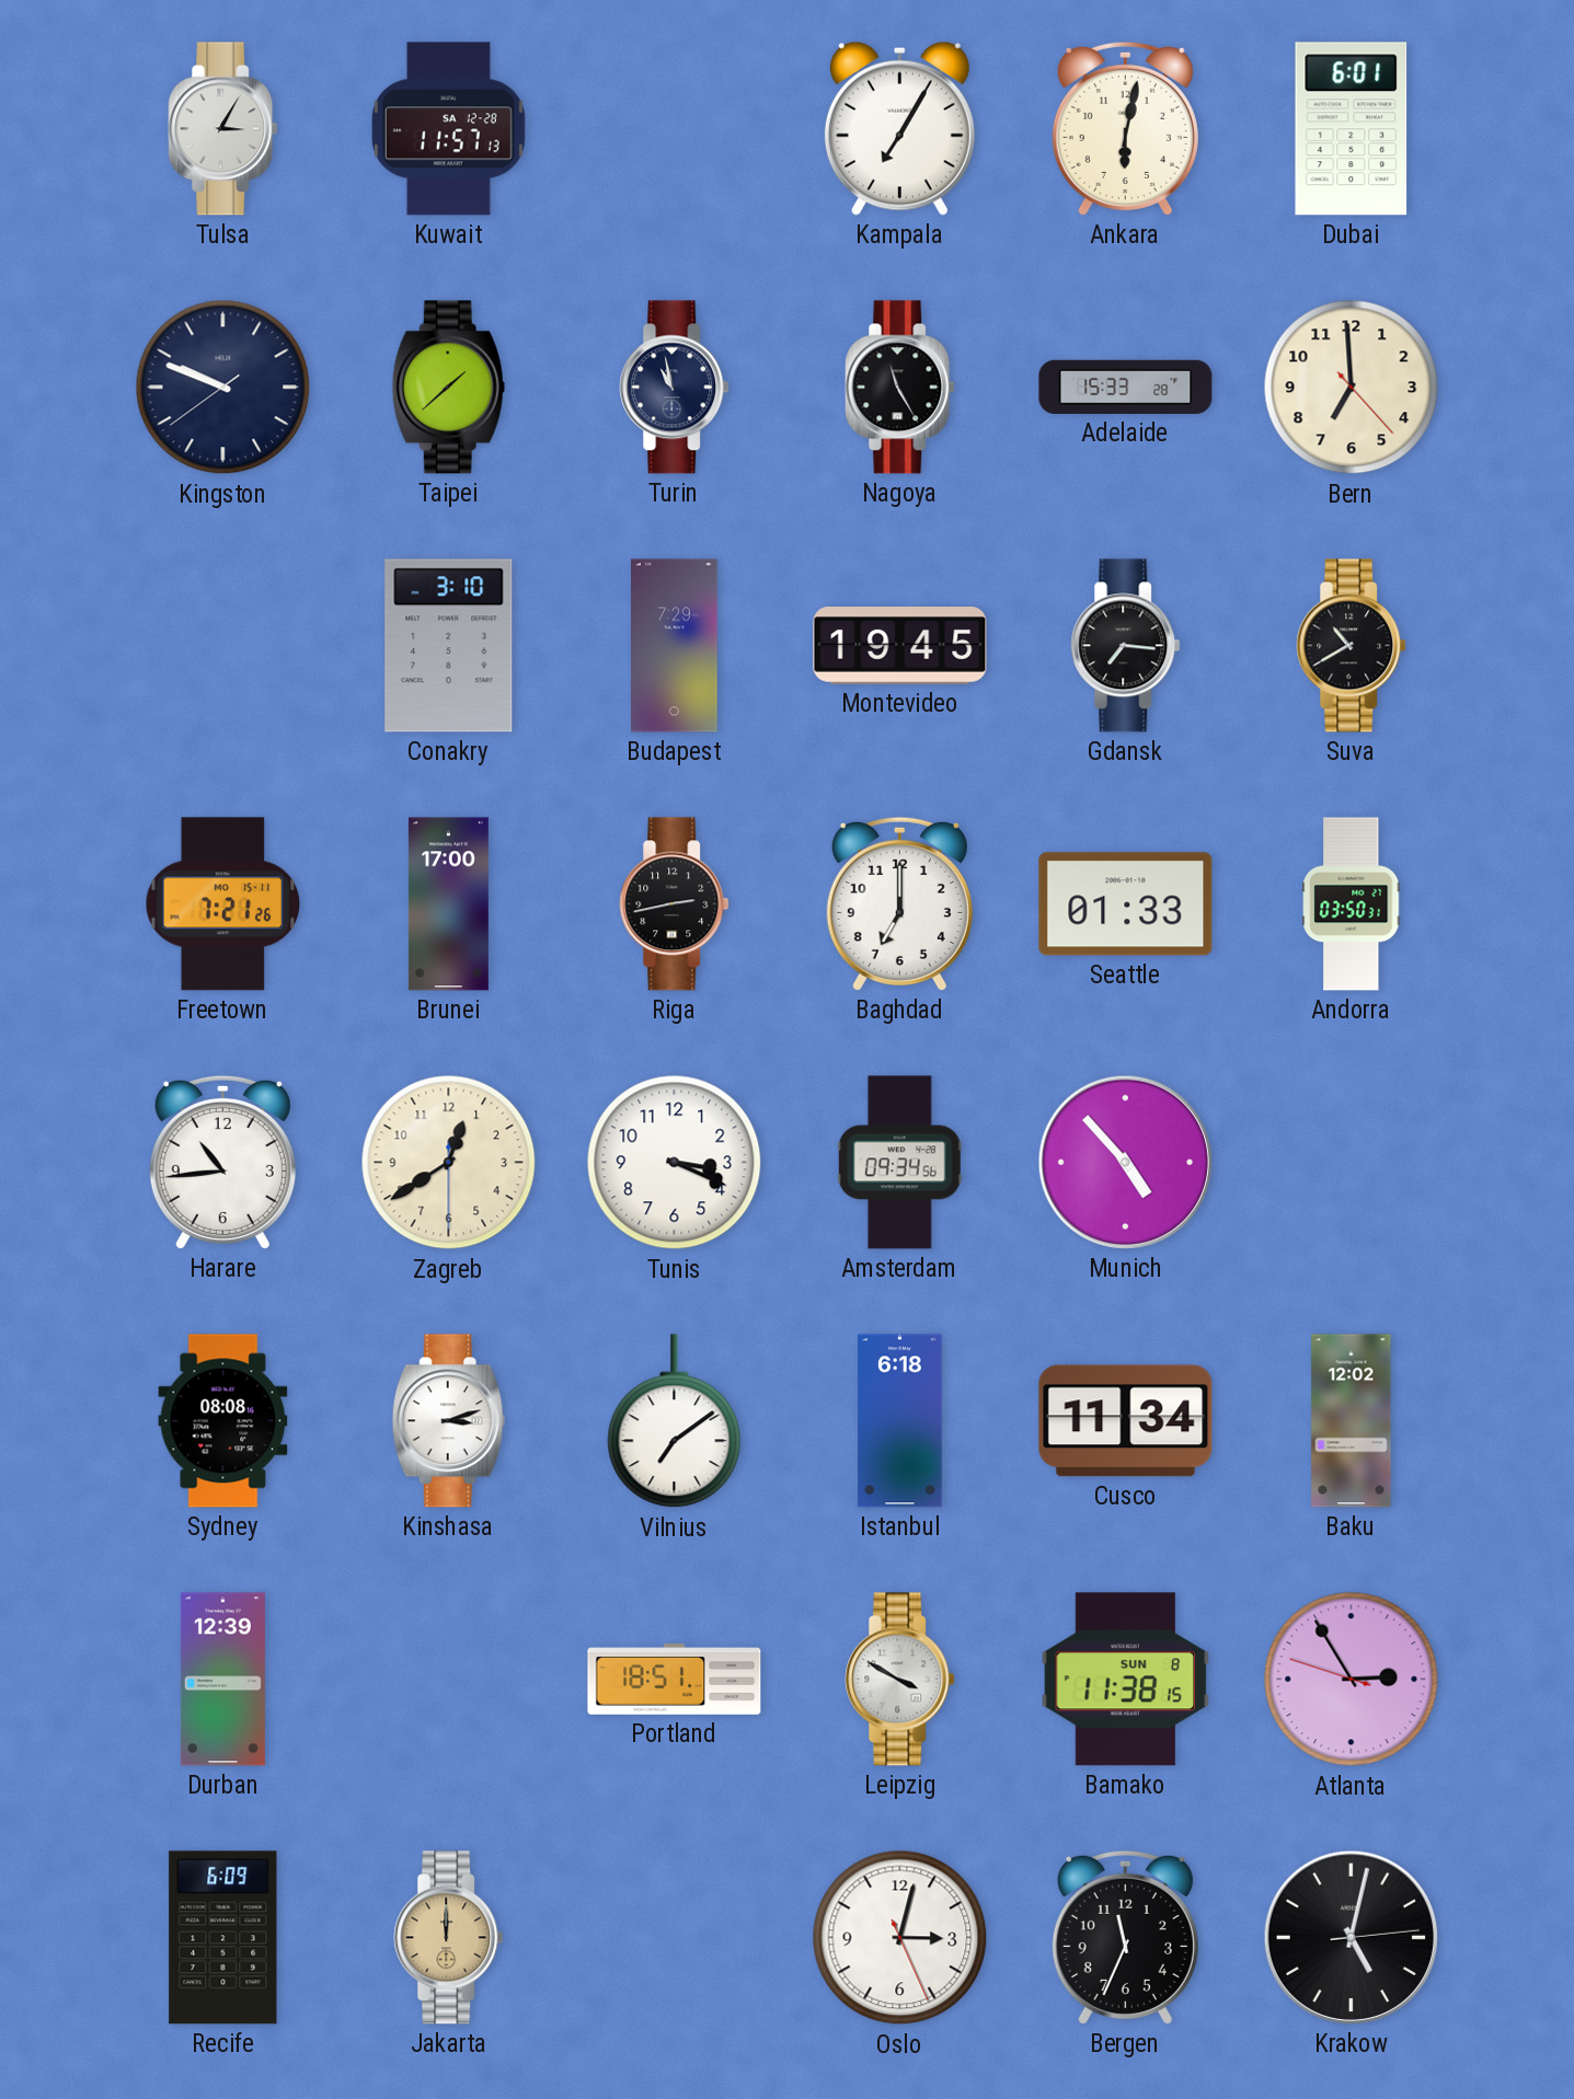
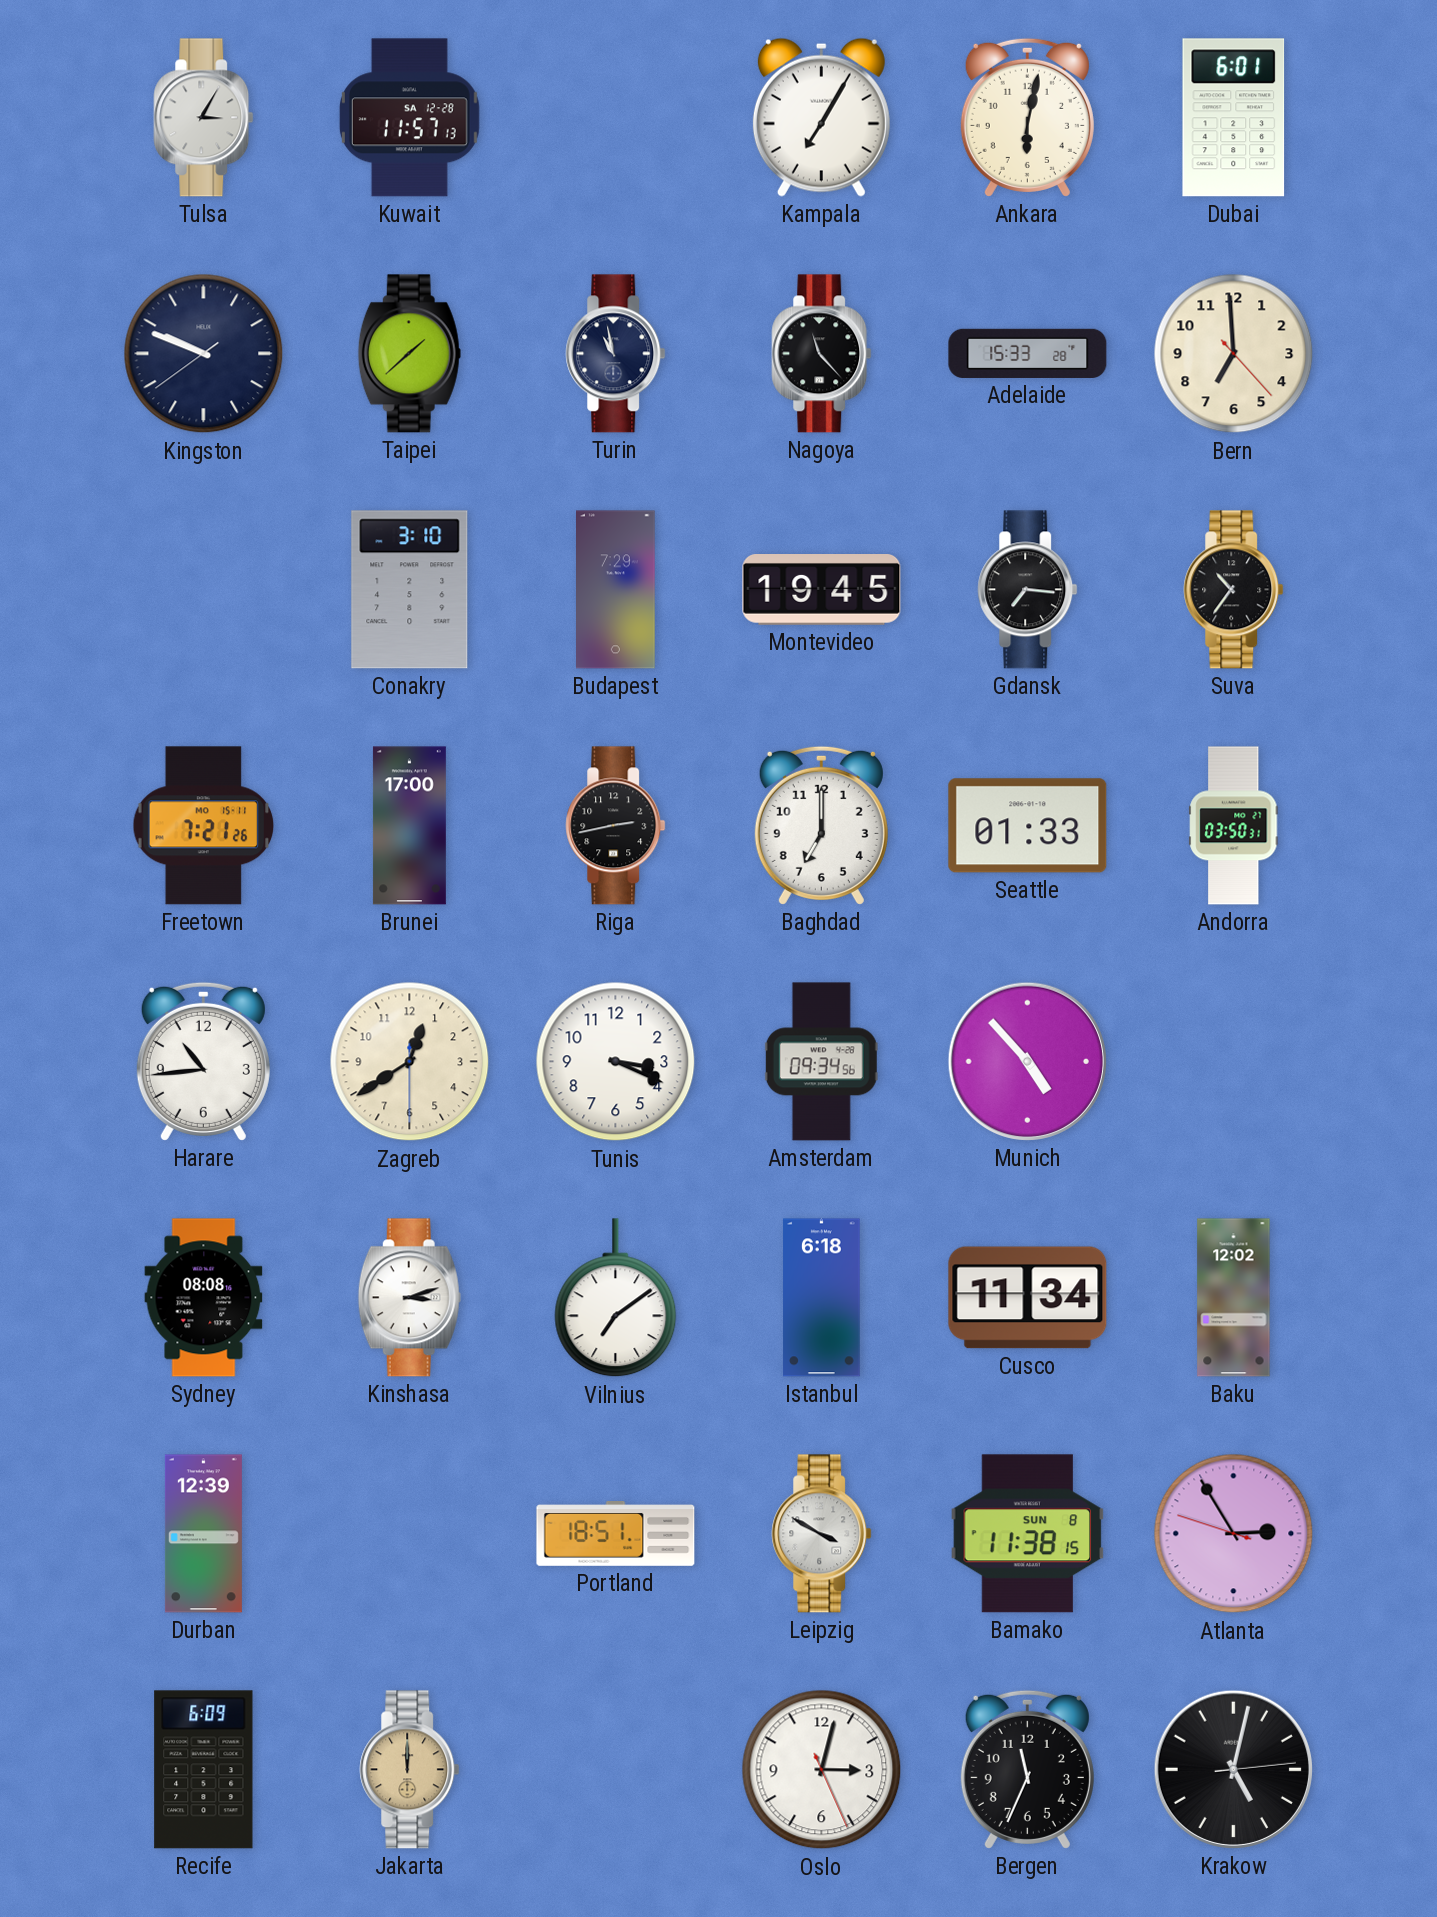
Nagoya: 11:25 -> 11:23
Suva: 10:40 -> 10:36
